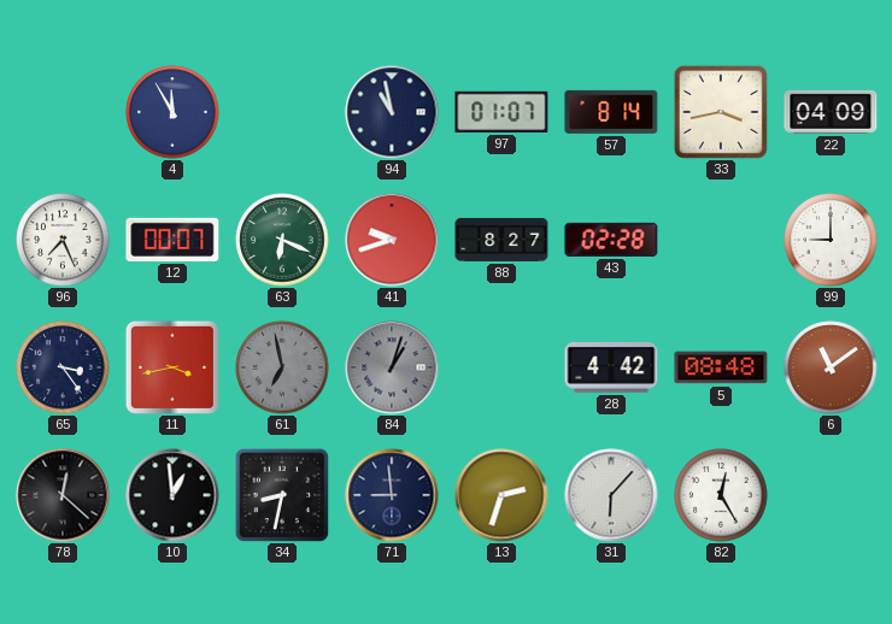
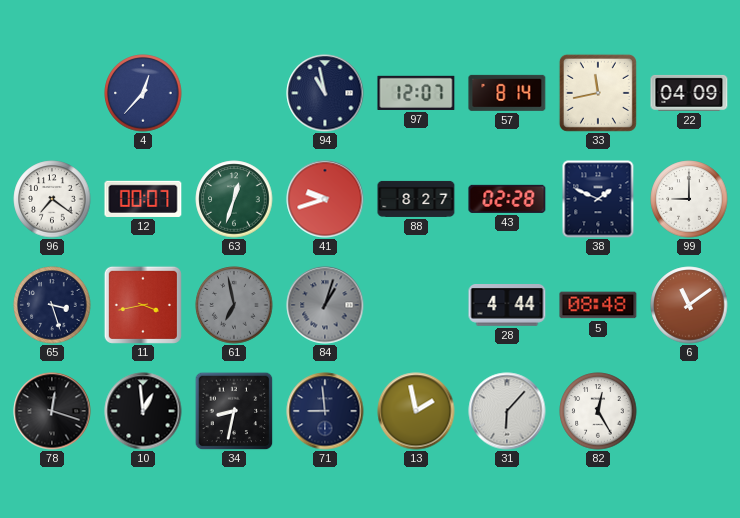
4: 11:55 -> 12:37
97: 01:07 -> 12:07
33: 3:43 -> 11:43
96: 7:26 -> 7:21
63: 6:19 -> 12:33
38: none -> 1:49
65: 3:24 -> 3:27
28: 4:42 -> 4:44
78: 12:22 -> 12:18
13: 2:33 -> 1:58
